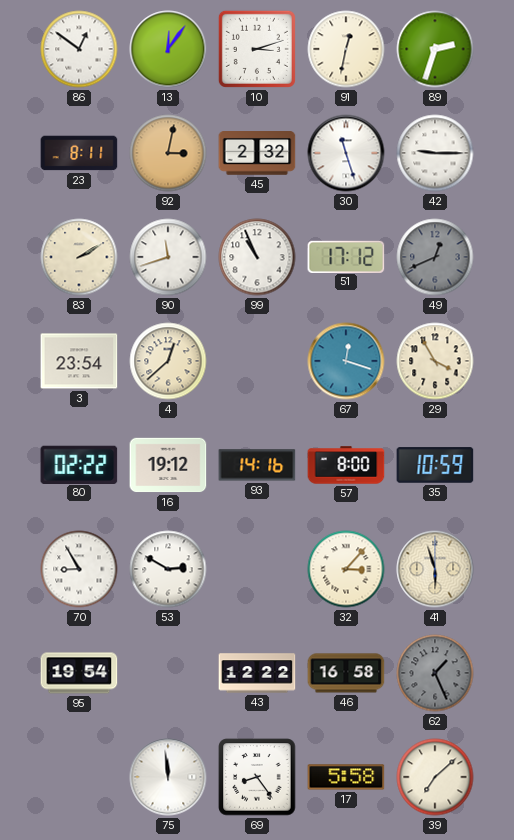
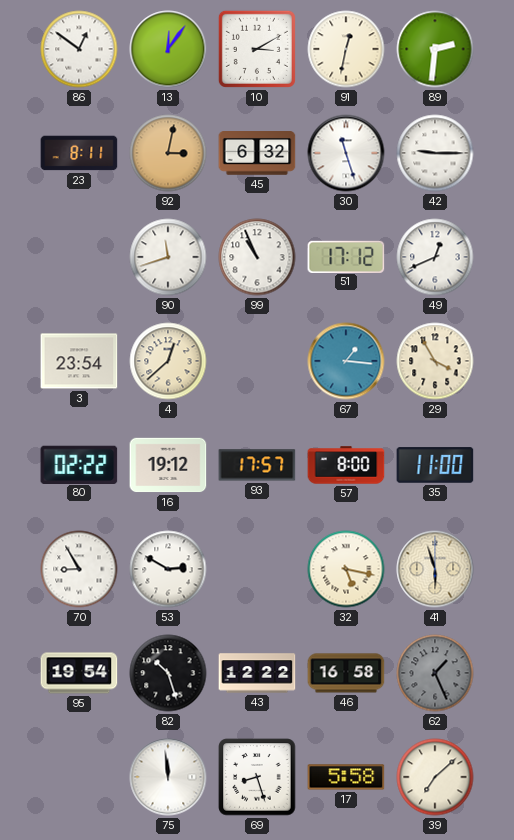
10: 3:12 -> 3:10
89: 2:33 -> 2:31
45: 2:32 -> 6:32
83: 2:10 -> none
49 dial: grey -> white
67: 12:18 -> 1:16
93: 14:16 -> 17:57
35: 10:59 -> 11:00
32: 3:07 -> 5:17
82: none -> 10:27
69: 8:24 -> 8:27
